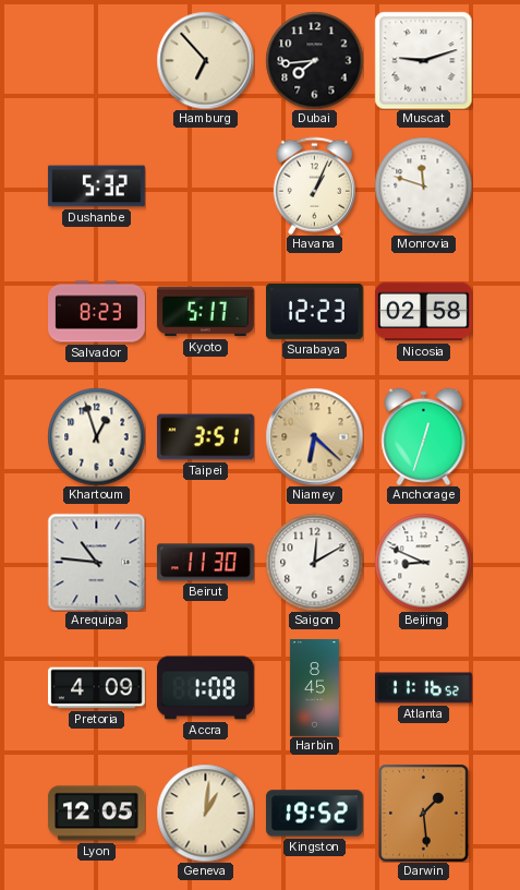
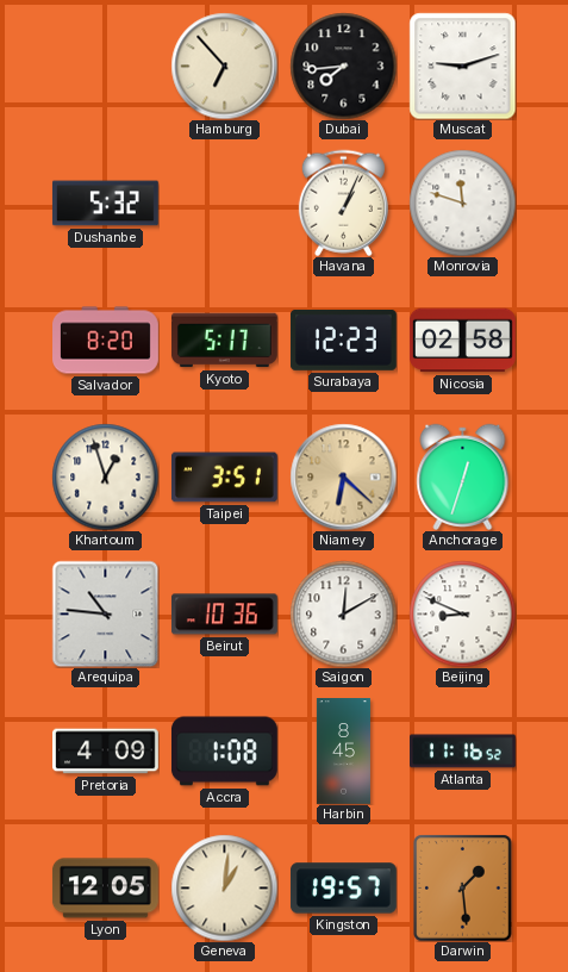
Salvador: 8:23 -> 8:20
Beirut: 11:30 -> 10:36
Kingston: 19:52 -> 19:57
